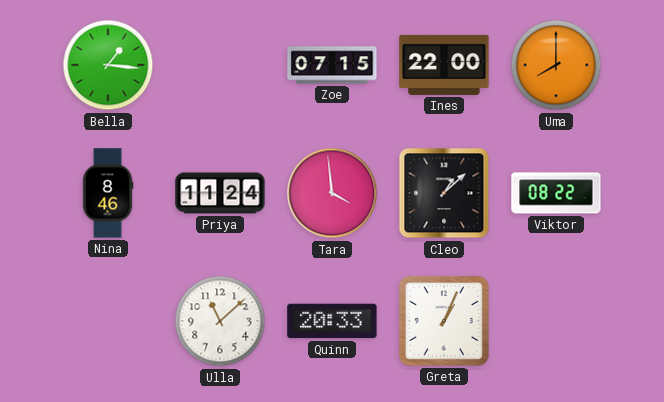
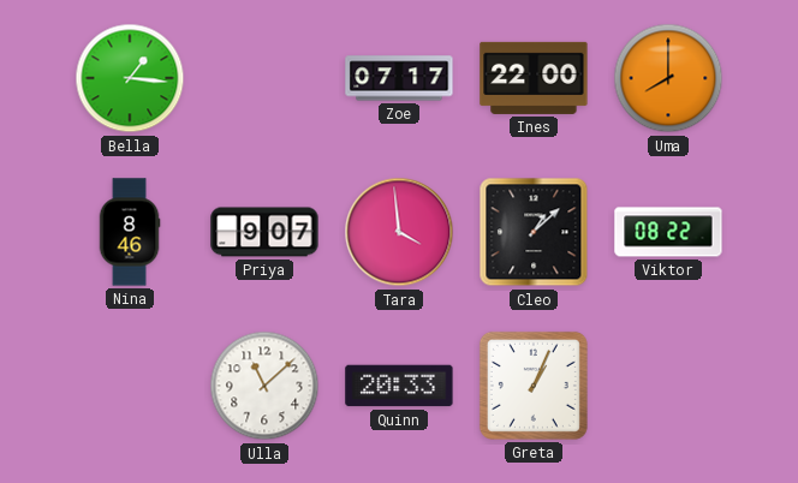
Zoe: 07:15 -> 07:17
Priya: 11:24 -> 9:07
